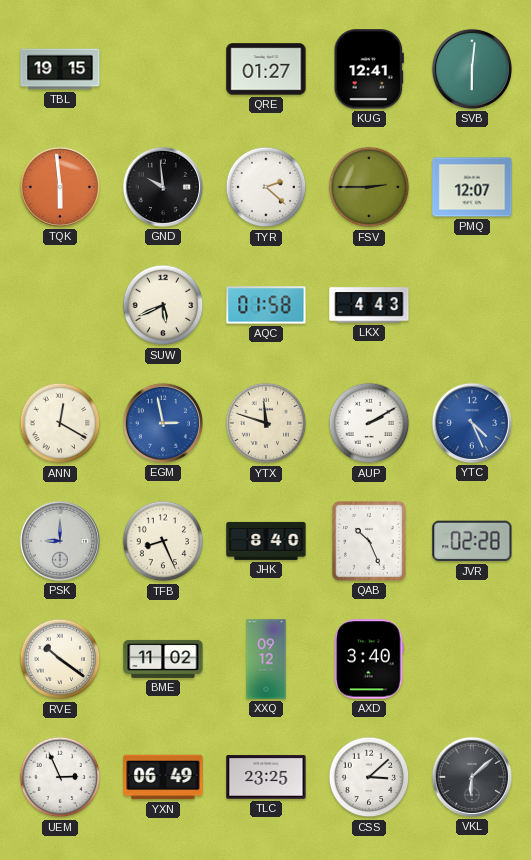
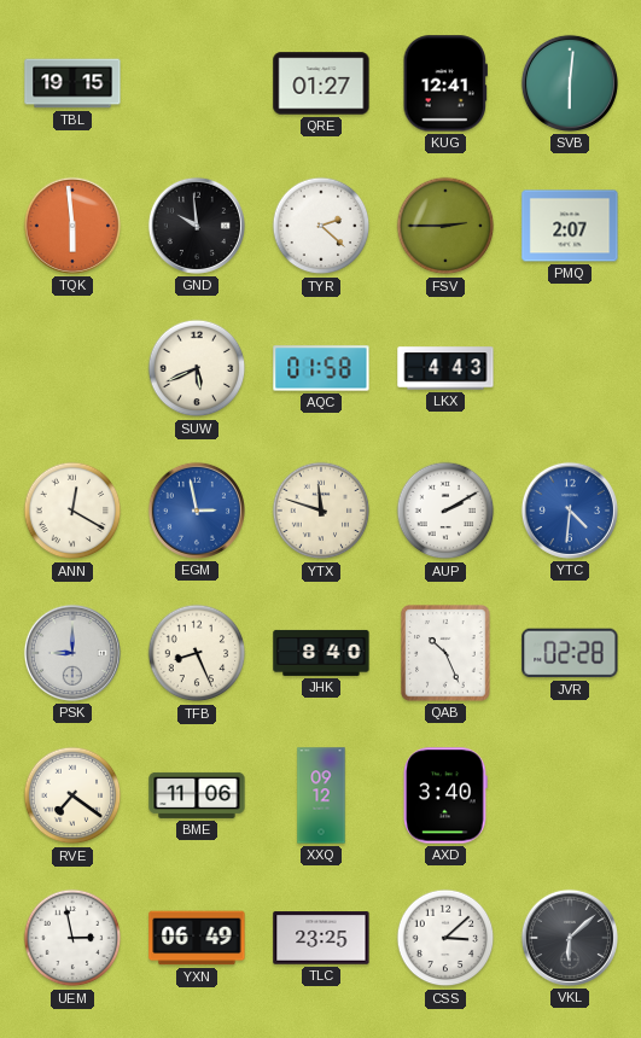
PMQ: 12:07 -> 2:07
YTC: 4:26 -> 4:31
RVE: 10:21 -> 7:21
BME: 11:02 -> 11:06
UEM: 2:56 -> 2:58
